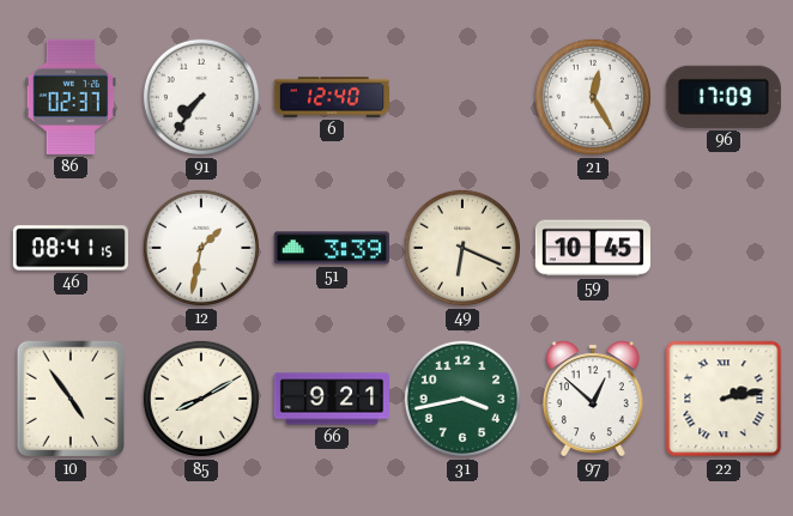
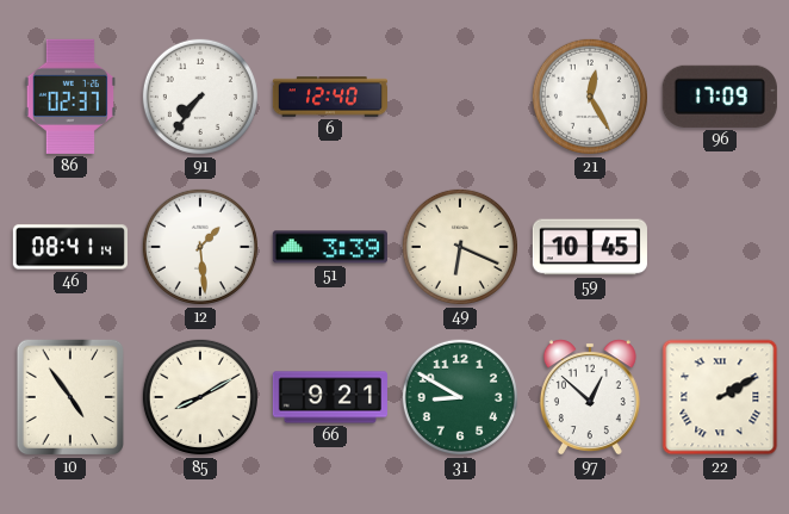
46: 08:41:15 -> 08:41:14
12: 1:32 -> 1:29
31: 3:43 -> 8:50
22: 2:13 -> 2:10
